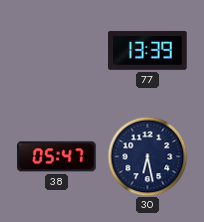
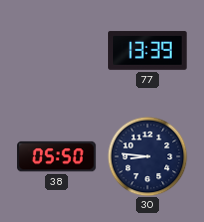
38: 05:47 -> 05:50
30: 6:28 -> 8:46
